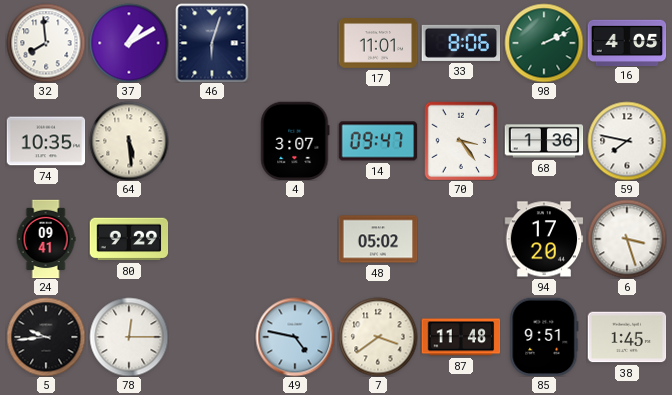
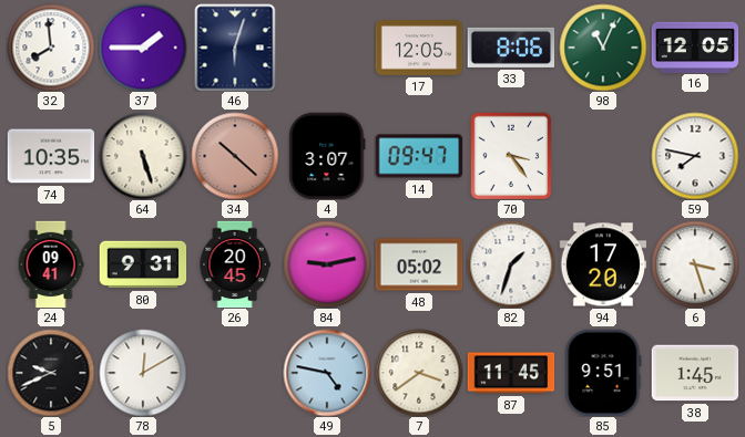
37: 1:10 -> 1:45
17: 11:01 -> 12:05
98: 2:11 -> 11:04
16: 4:05 -> 12:05
64: 5:29 -> 5:27
34: none -> 10:22
68: 1:36 -> none
80: 9:29 -> 9:31
26: none -> 20:45
84: none -> 9:13
82: none -> 1:33
5: 9:44 -> 9:41
78: 12:15 -> 12:10
87: 11:48 -> 11:45
